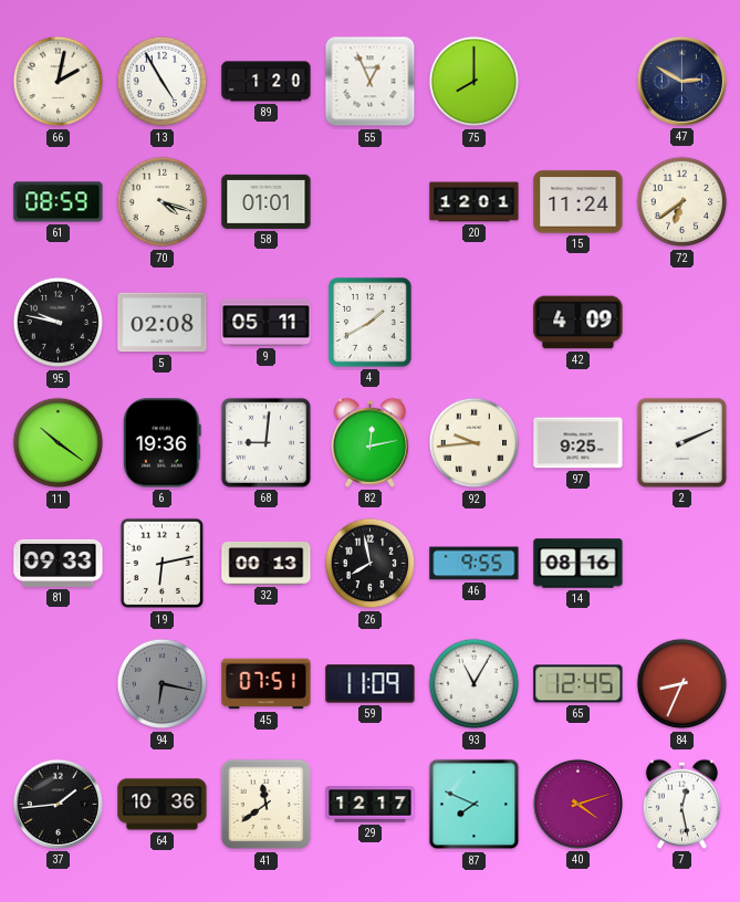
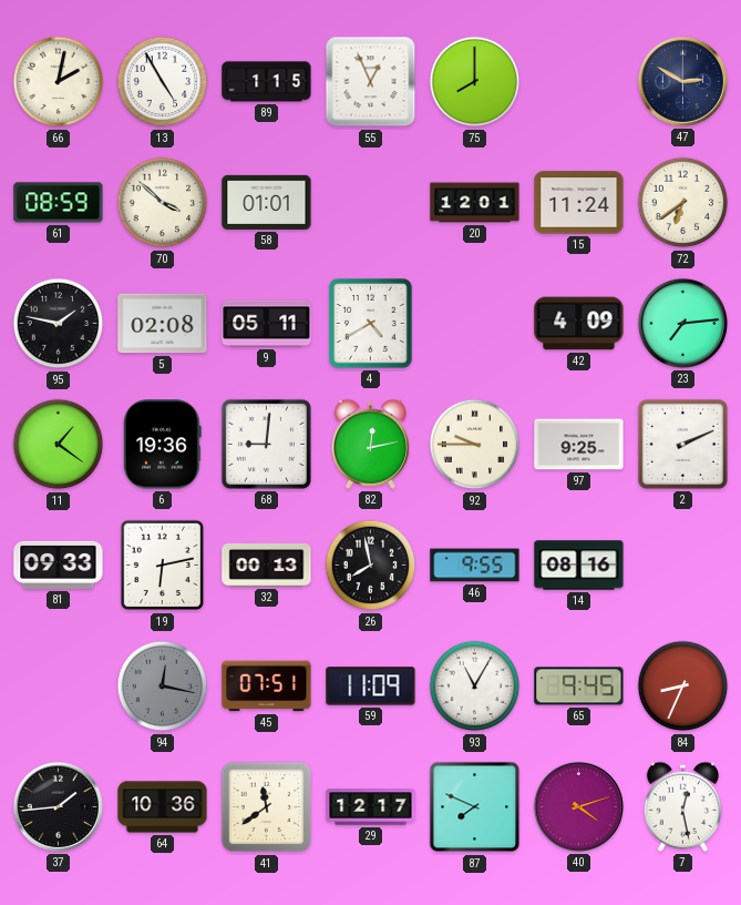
89: 1:20 -> 1:15
70: 4:18 -> 3:52
95: 9:47 -> 1:47
4: 1:40 -> 4:40
23: none -> 7:14
11: 10:21 -> 1:21
92: 9:44 -> 9:45
94: 6:17 -> 12:17
65: 12:45 -> 9:45
